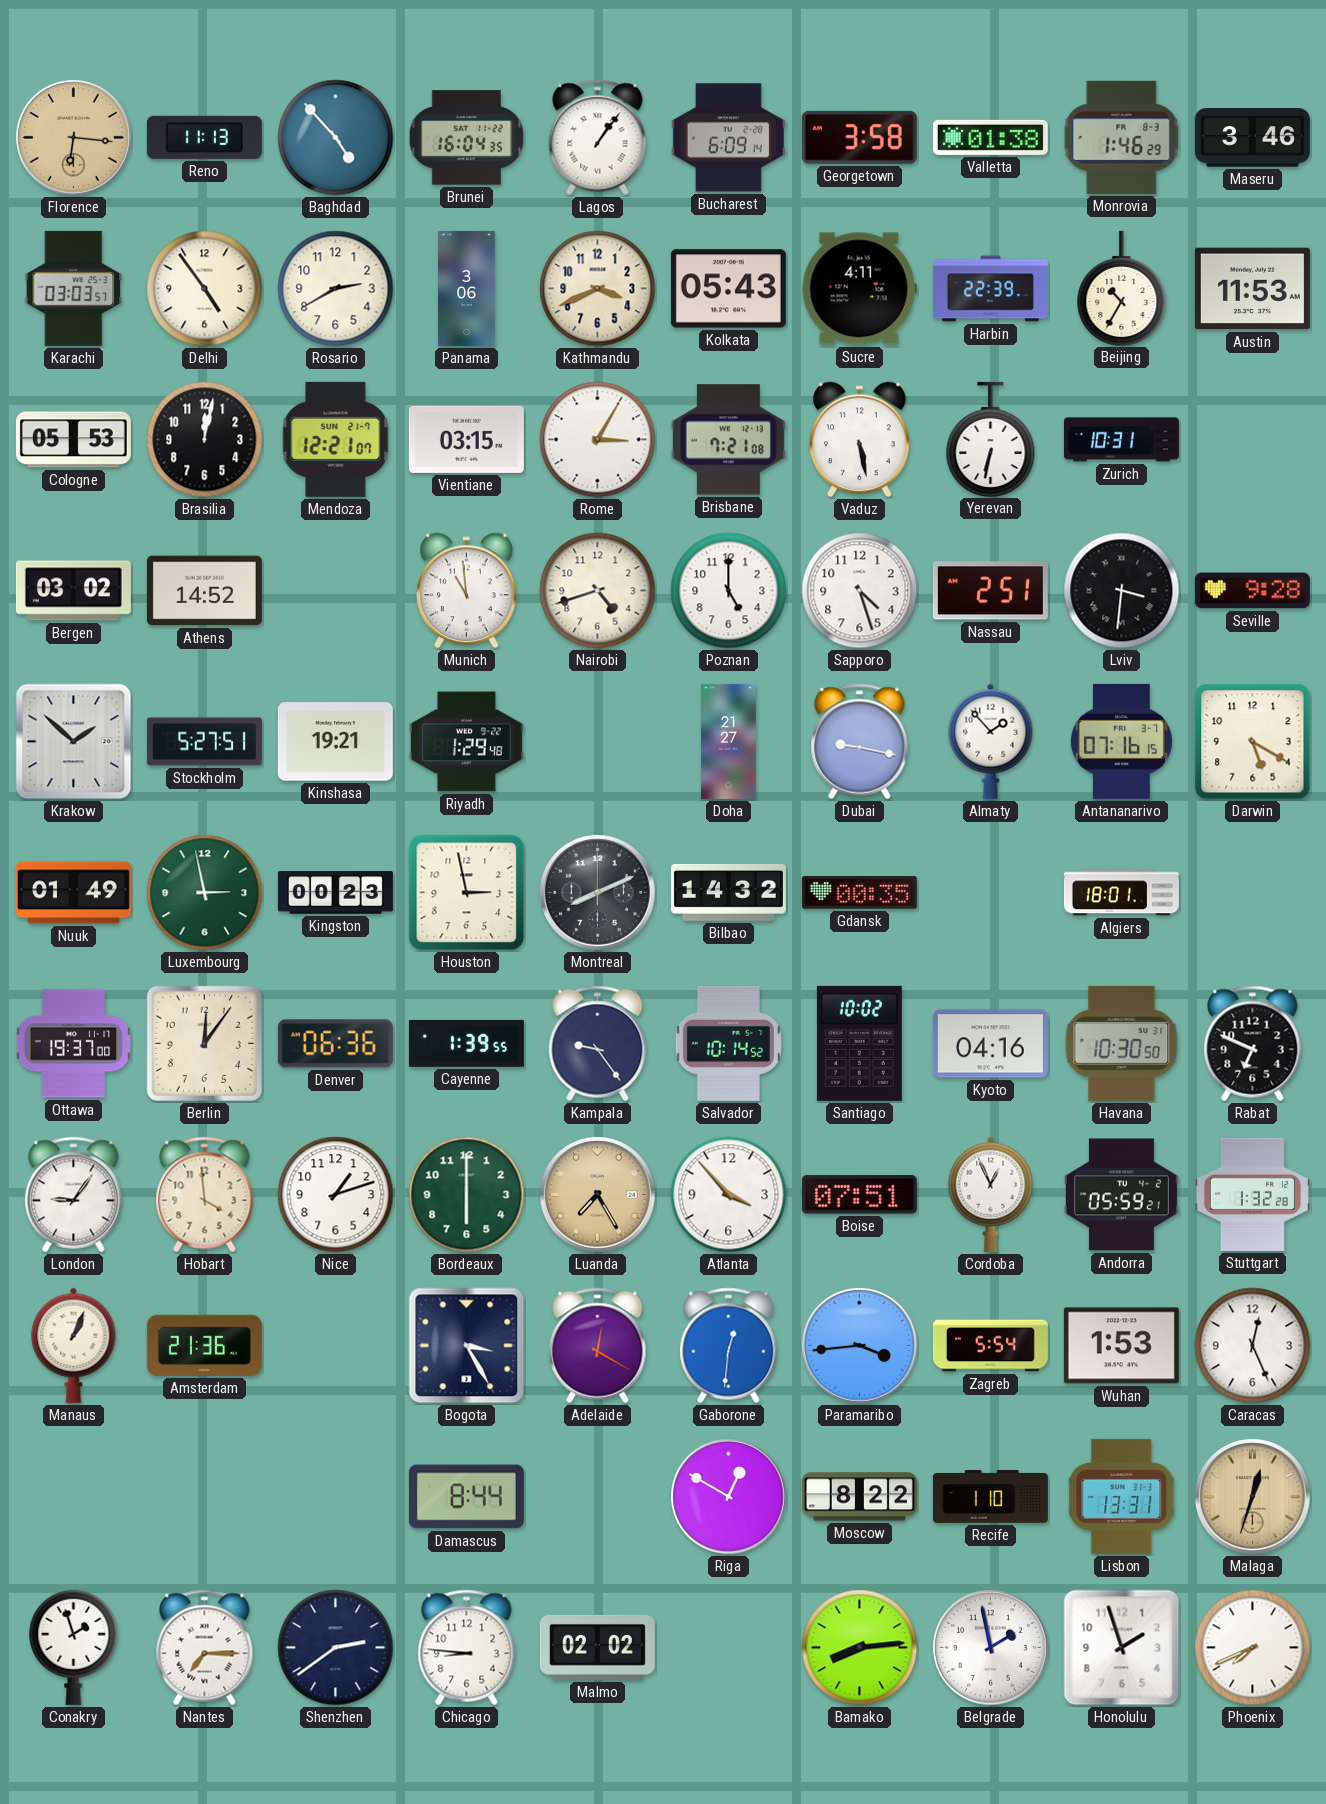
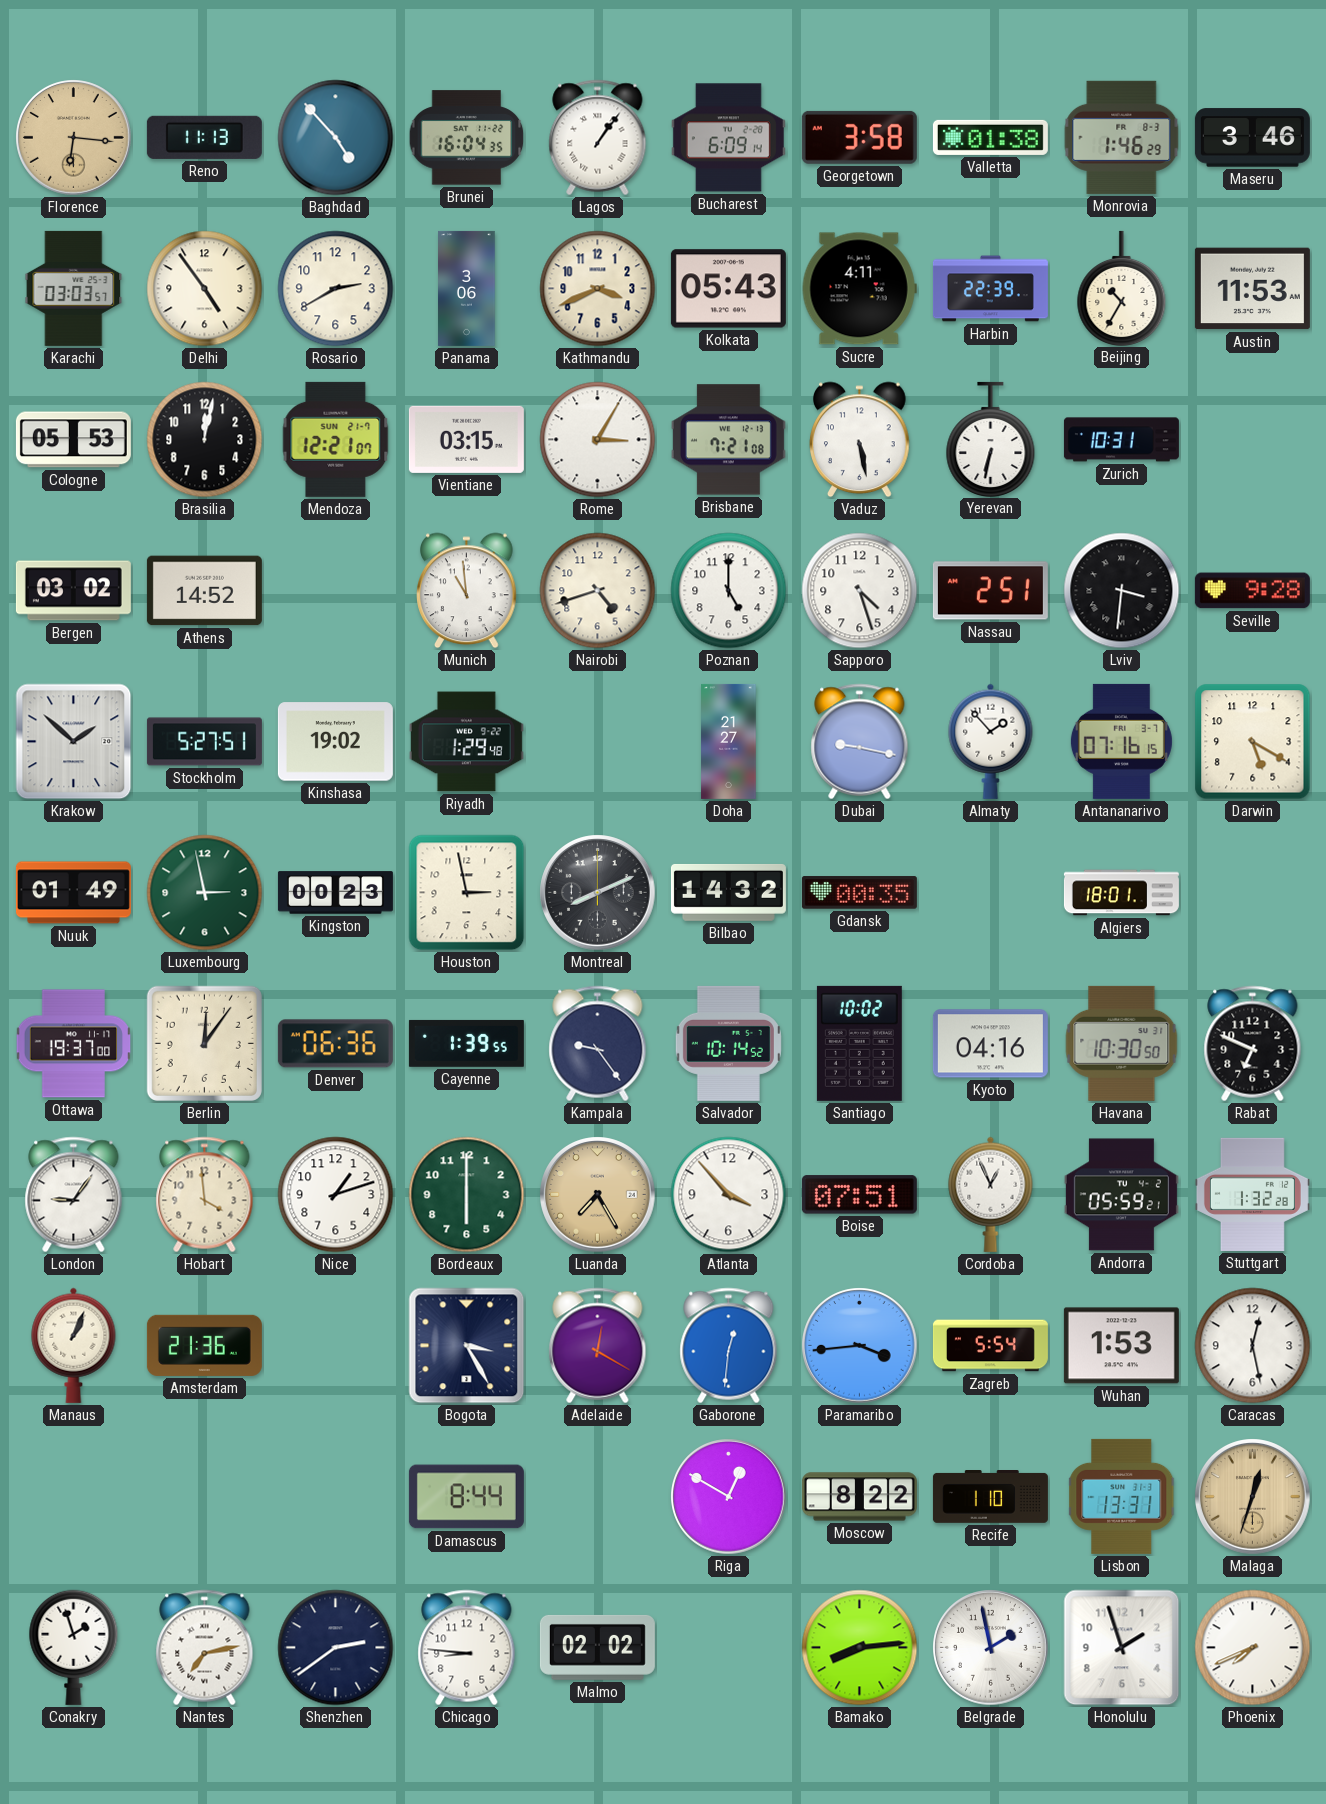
Kinshasa: 19:21 -> 19:02
Caracas: 12:26 -> 12:28
Nantes: 7:15 -> 7:13
